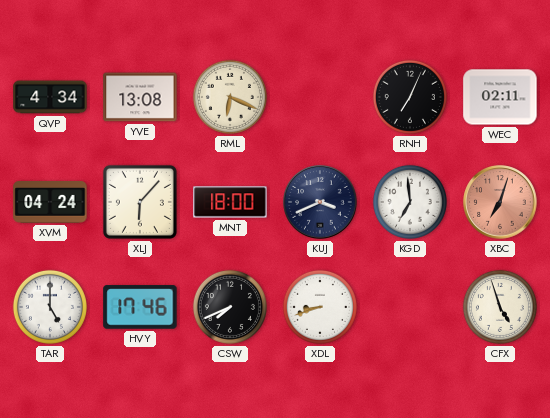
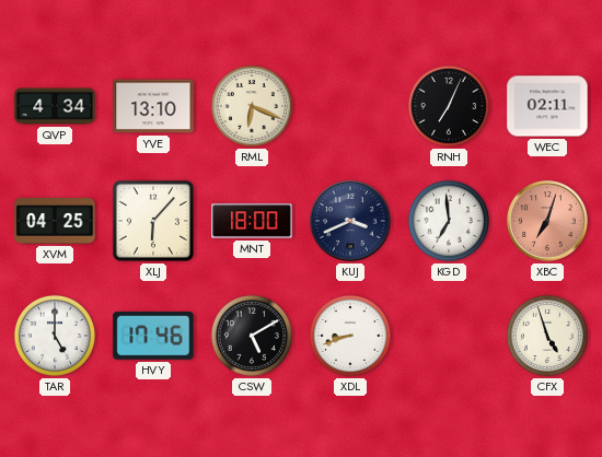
YVE: 13:08 -> 13:10
XVM: 04:24 -> 04:25
CSW: 7:41 -> 5:10
